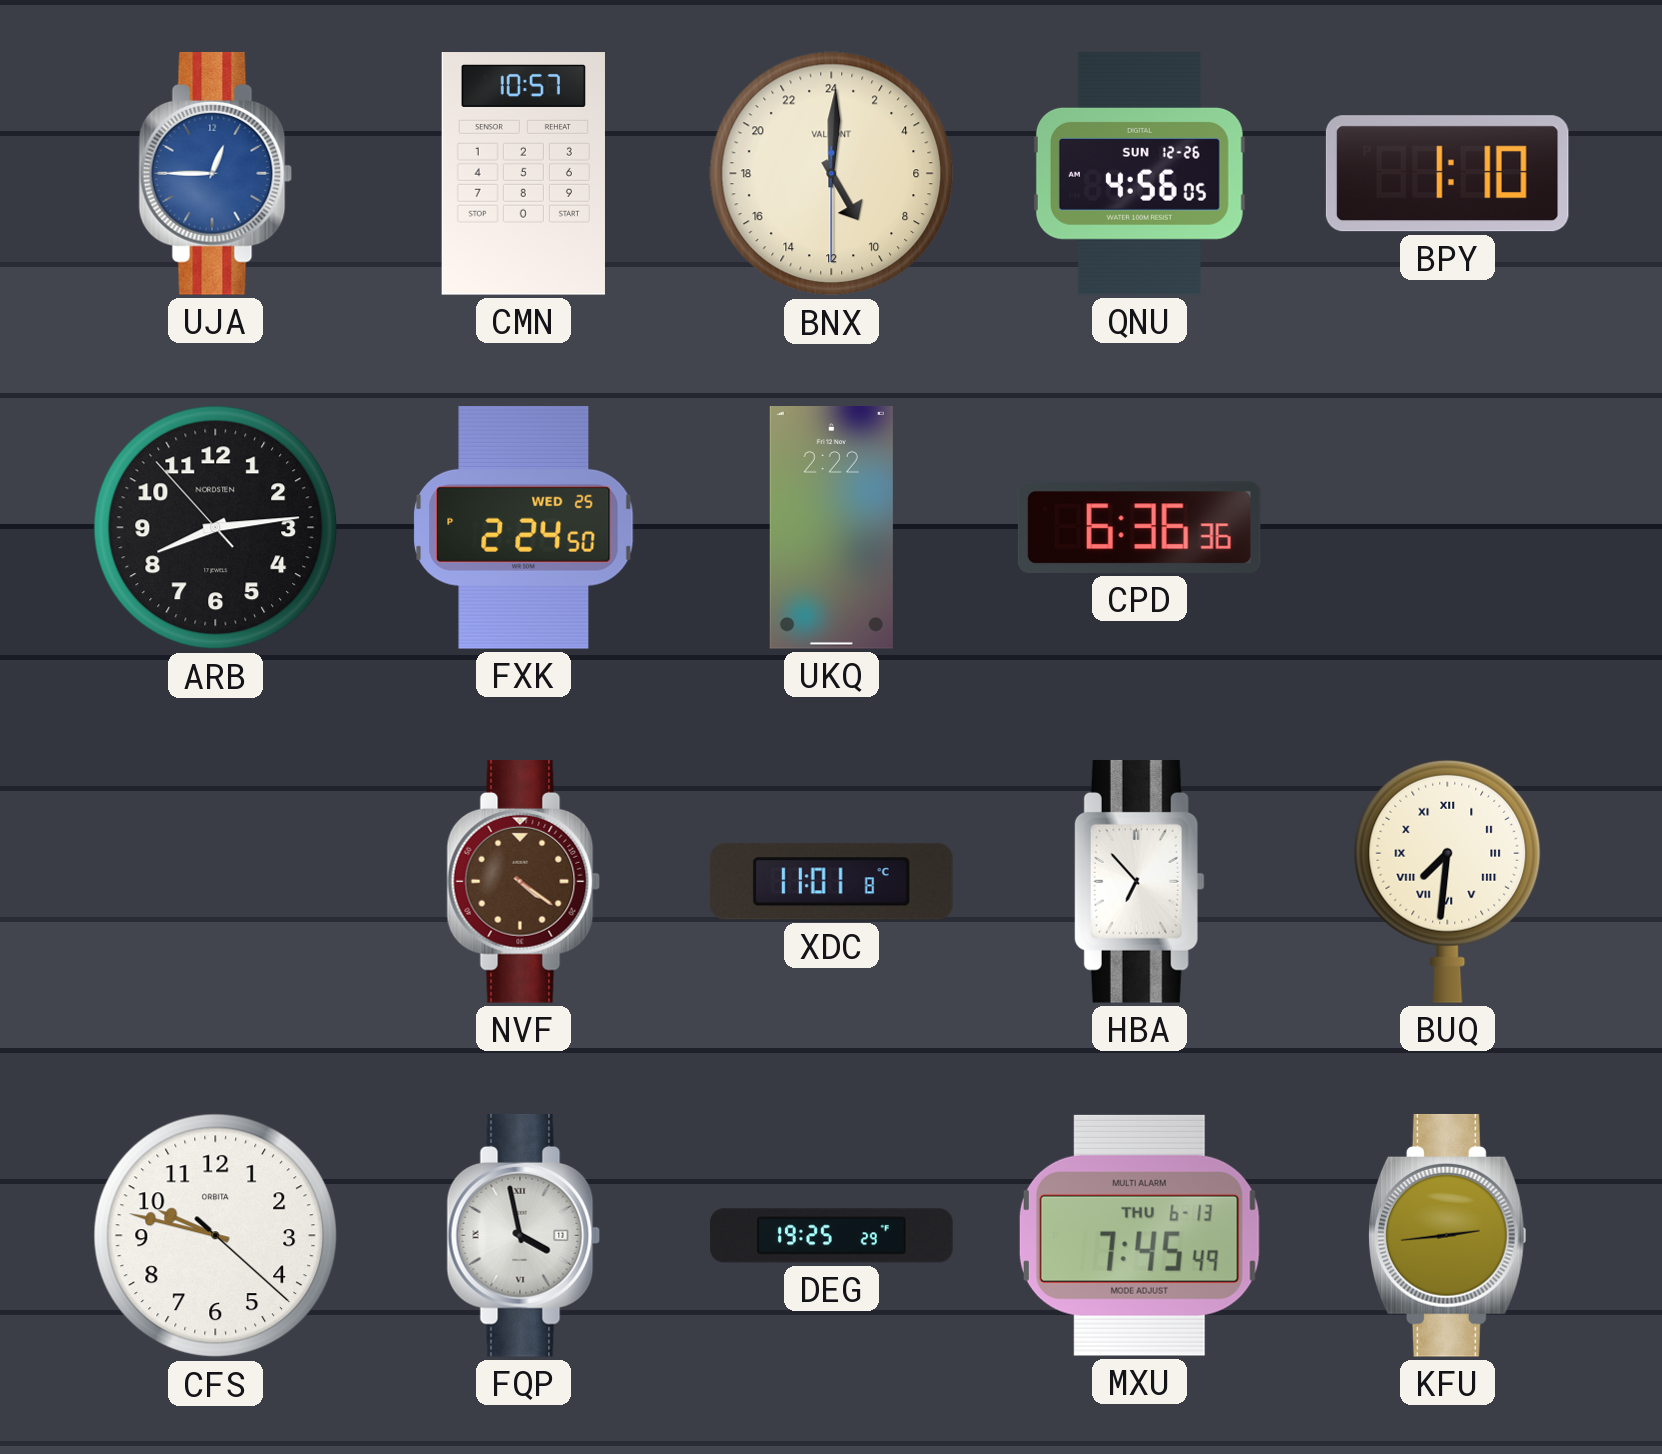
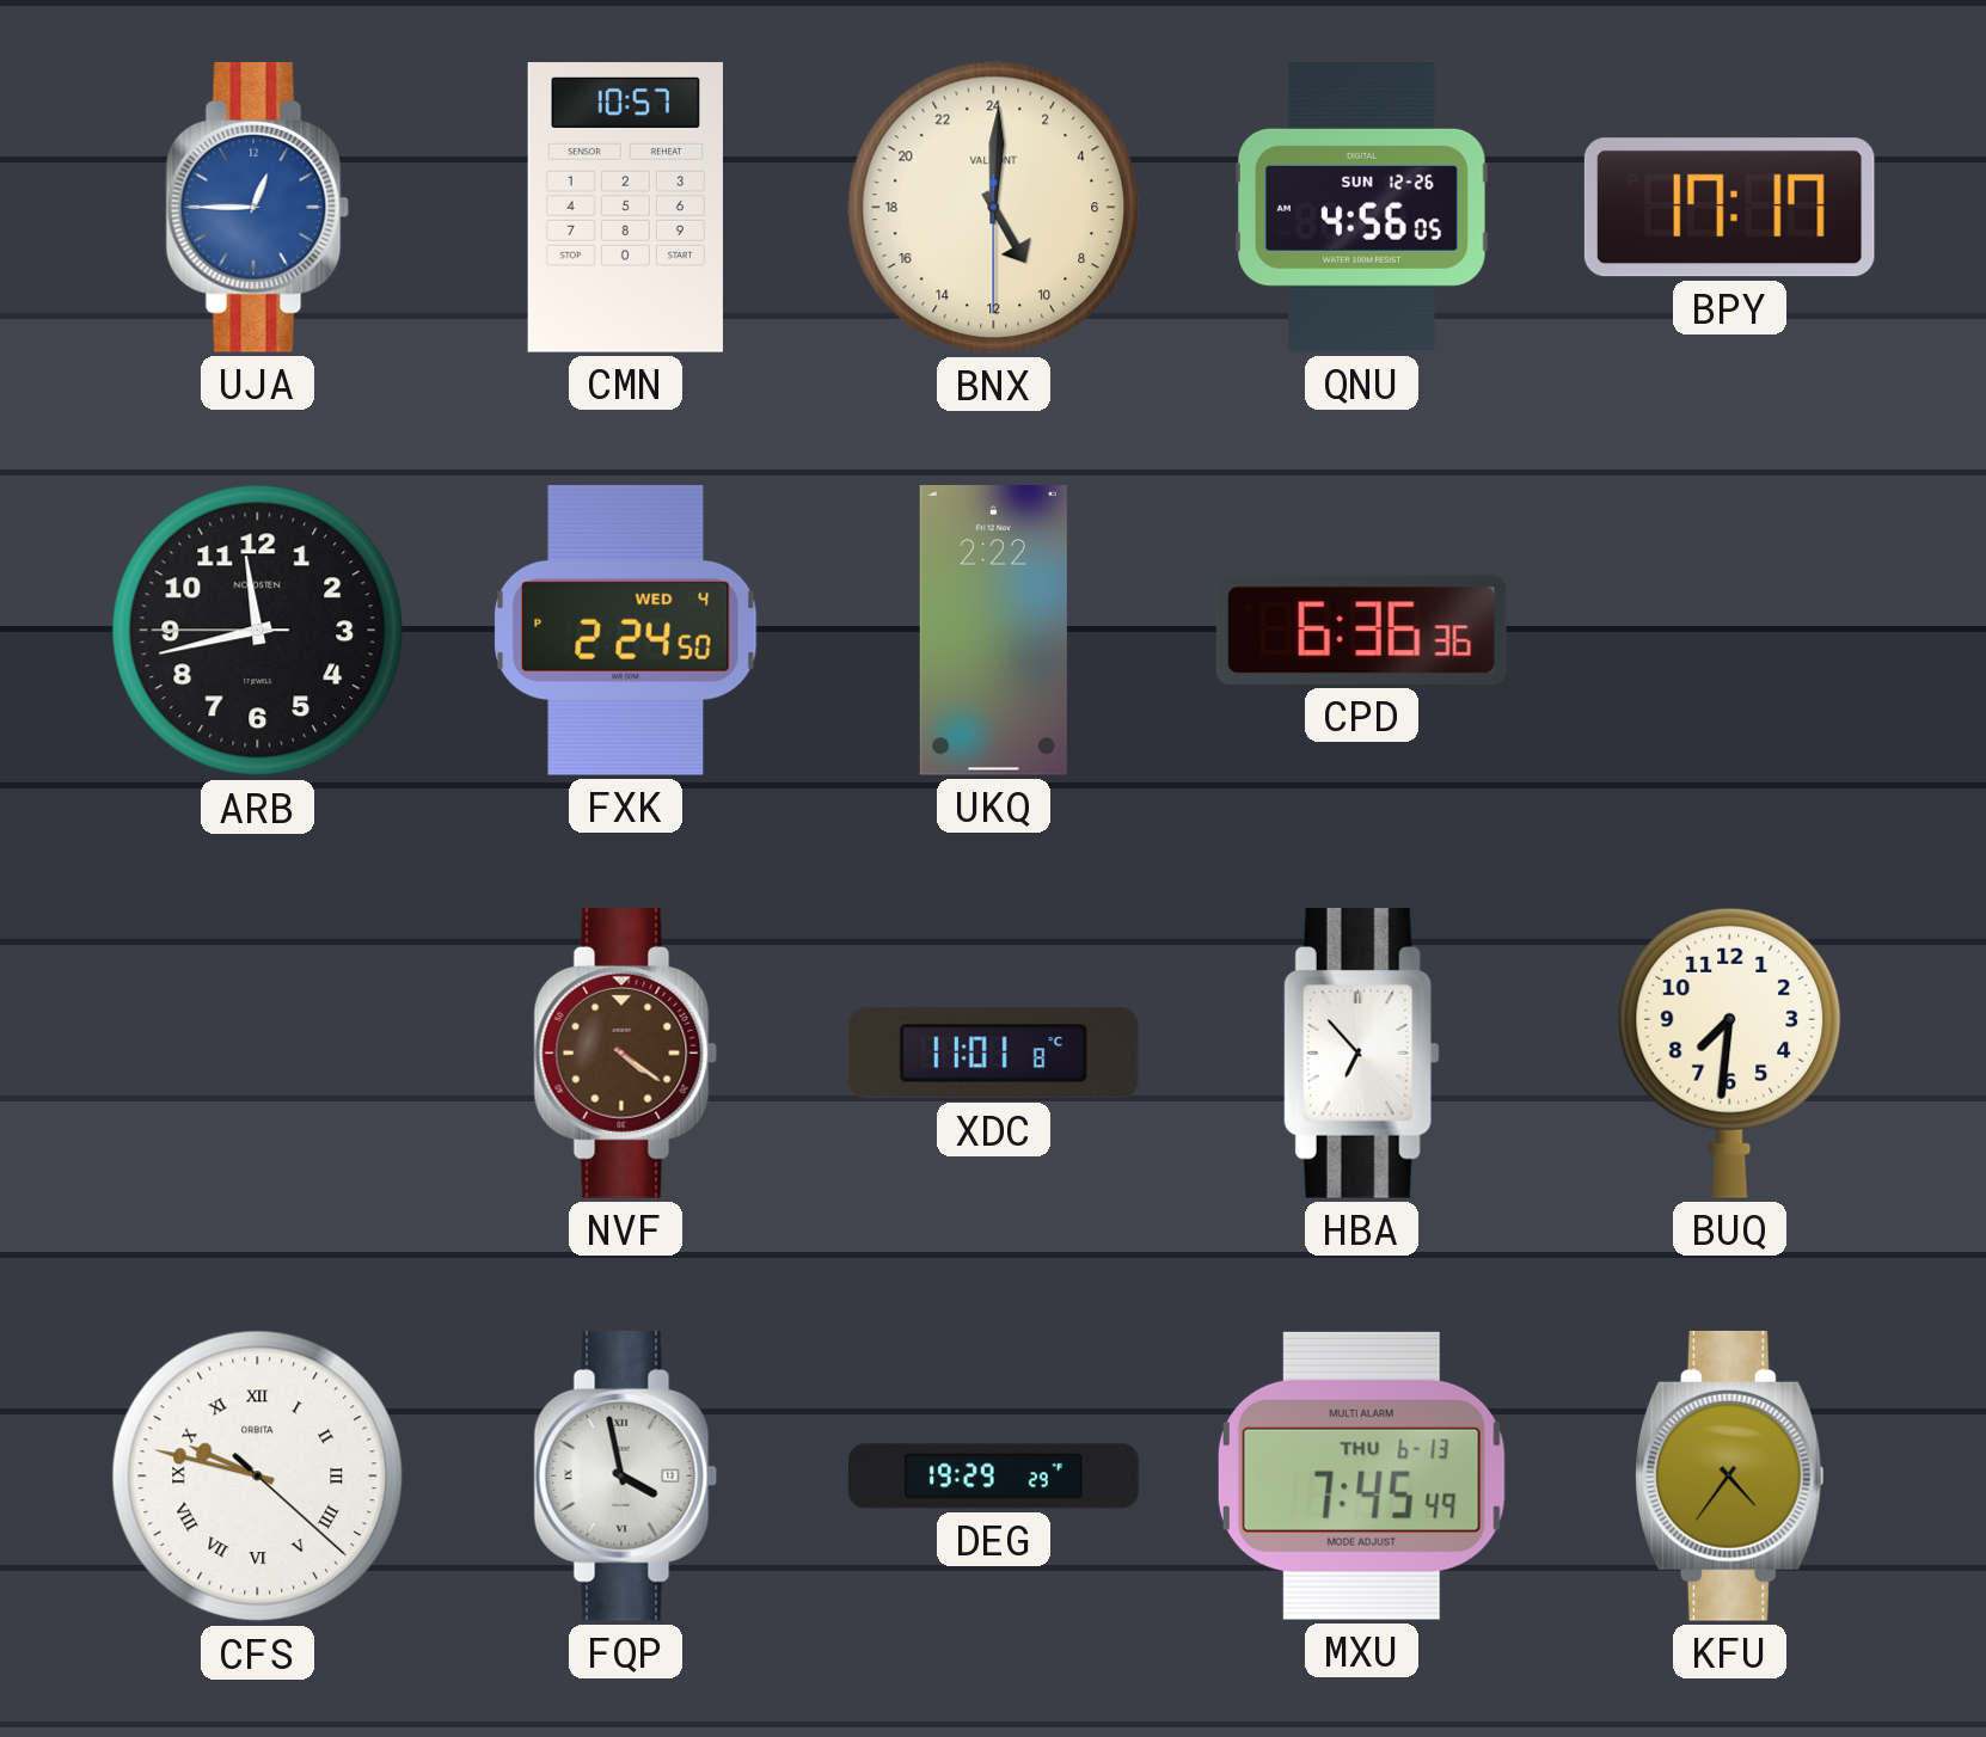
BPY: 1:10 -> 17:17
ARB: 8:13 -> 11:42
FXK date: WED 25 -> WED 4
BUQ numerals: Roman -> Arabic
CFS numerals: Arabic -> Roman
DEG: 19:25 -> 19:29
KFU: 2:44 -> 4:36
